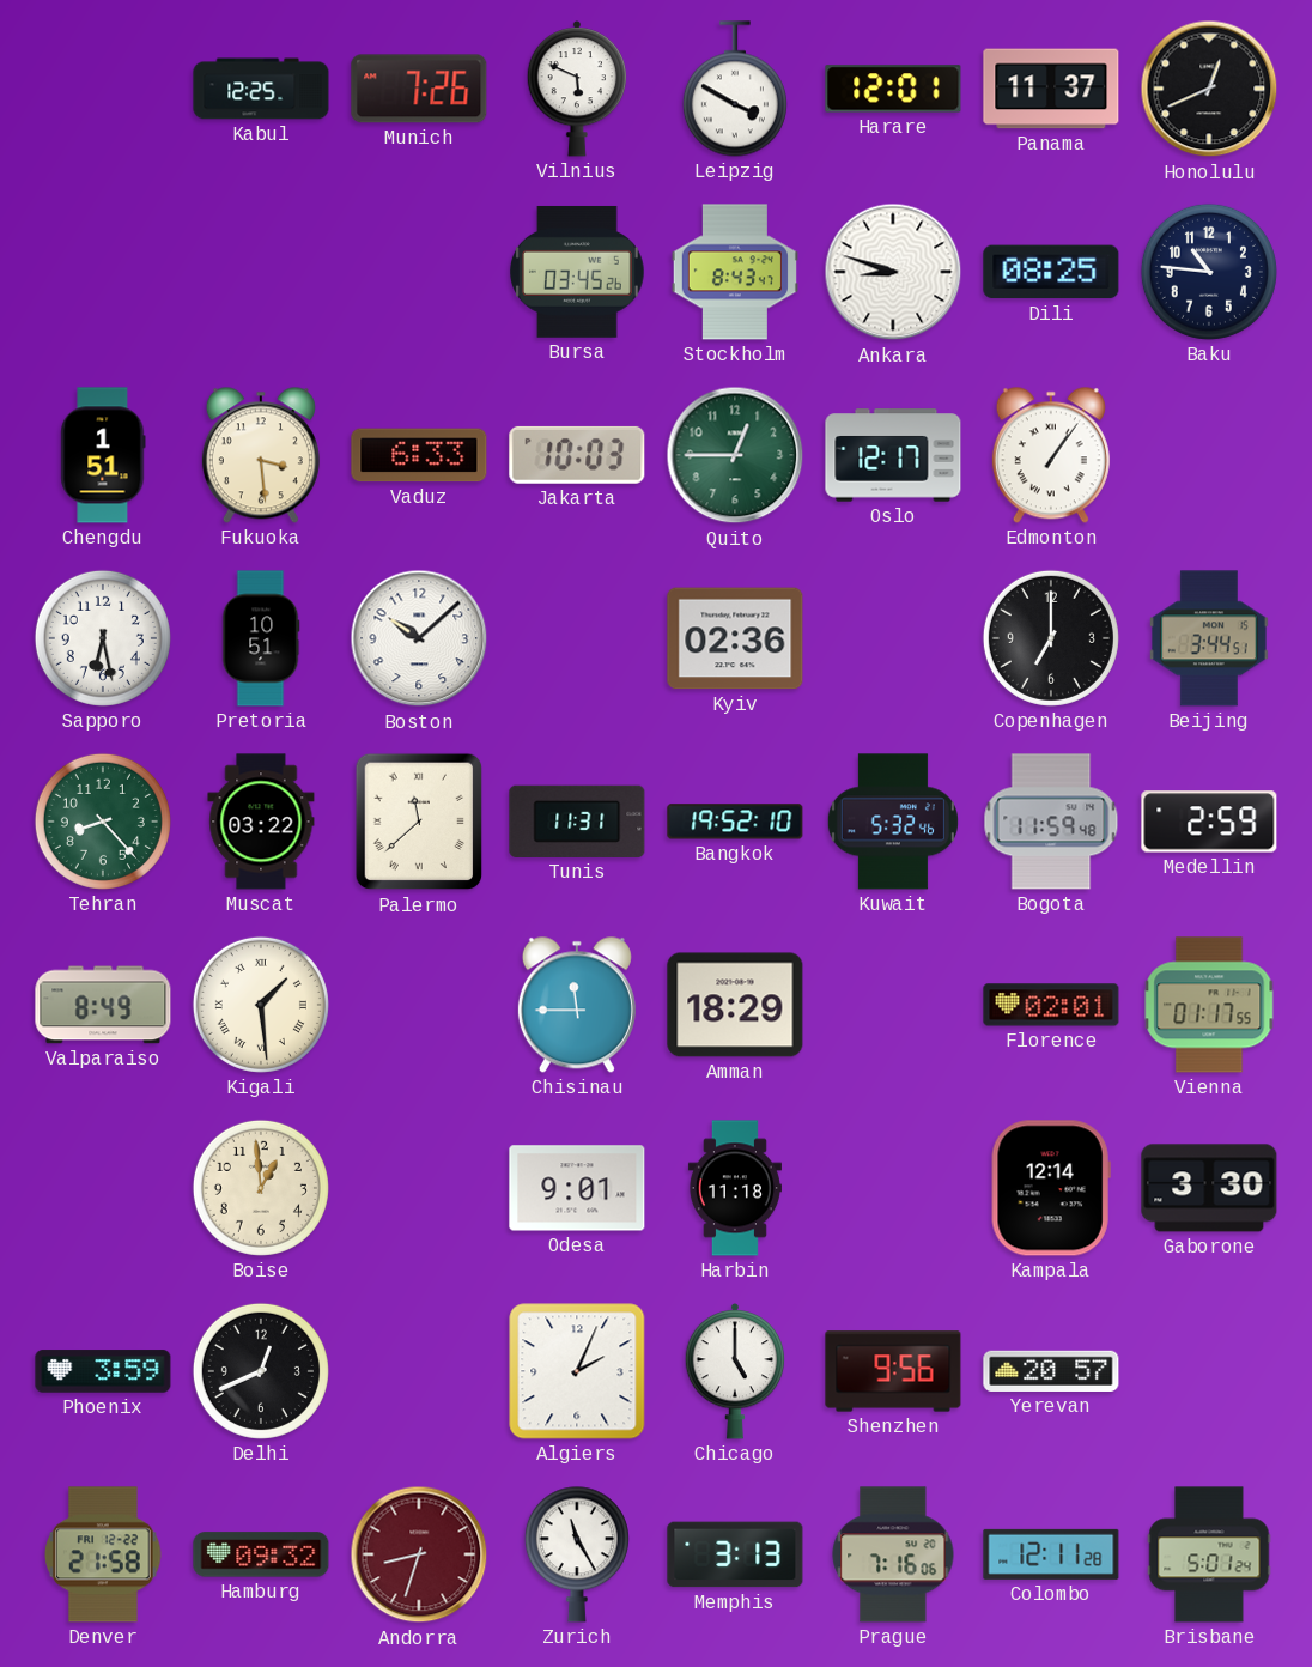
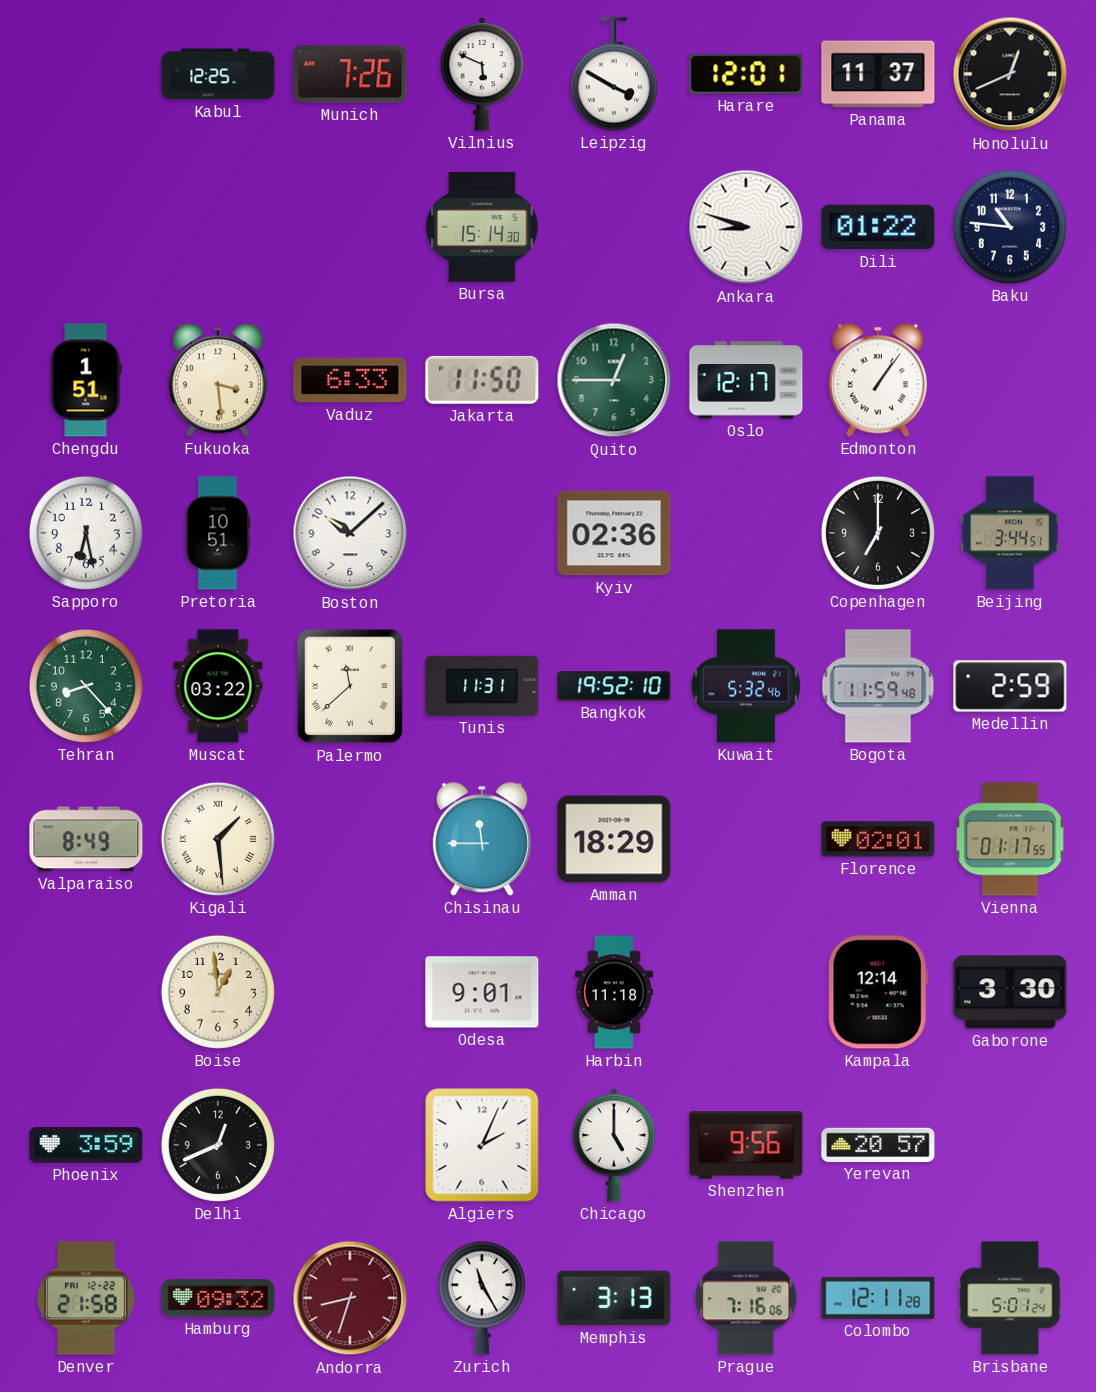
Bursa: 03:45 -> 15:14
Stockholm: 8:43 -> none
Dili: 08:25 -> 01:22
Jakarta: 10:03 -> 11:50
